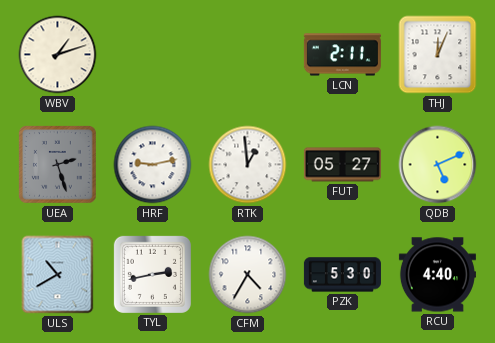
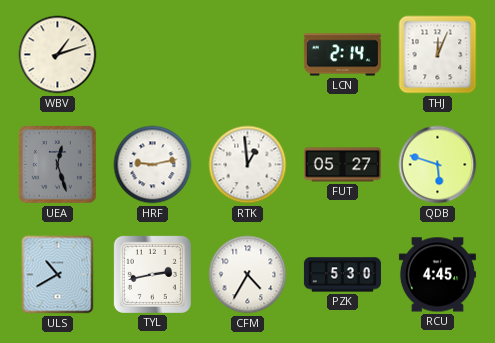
LCN: 2:11 -> 2:14
UEA: 2:27 -> 12:27
QDB: 5:11 -> 5:48
RCU: 4:40 -> 4:45
